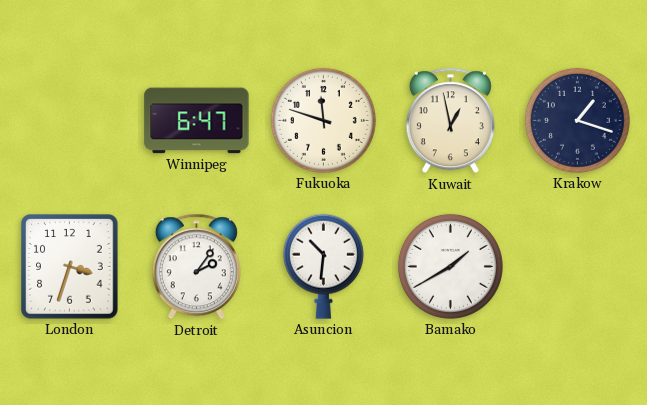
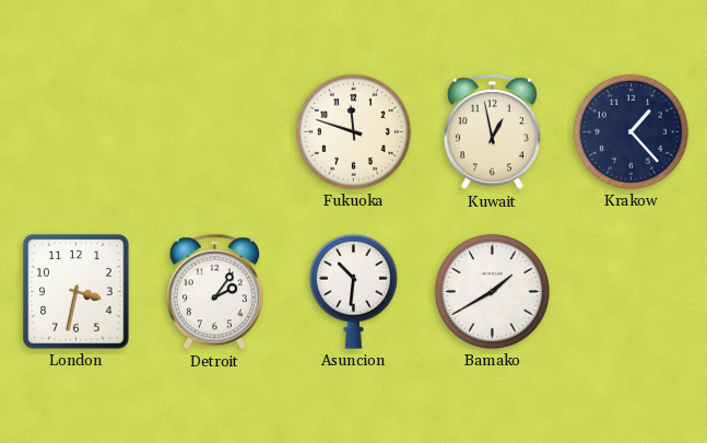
Winnipeg: 6:47 -> none
Krakow: 1:18 -> 1:23
London: 3:33 -> 3:32
